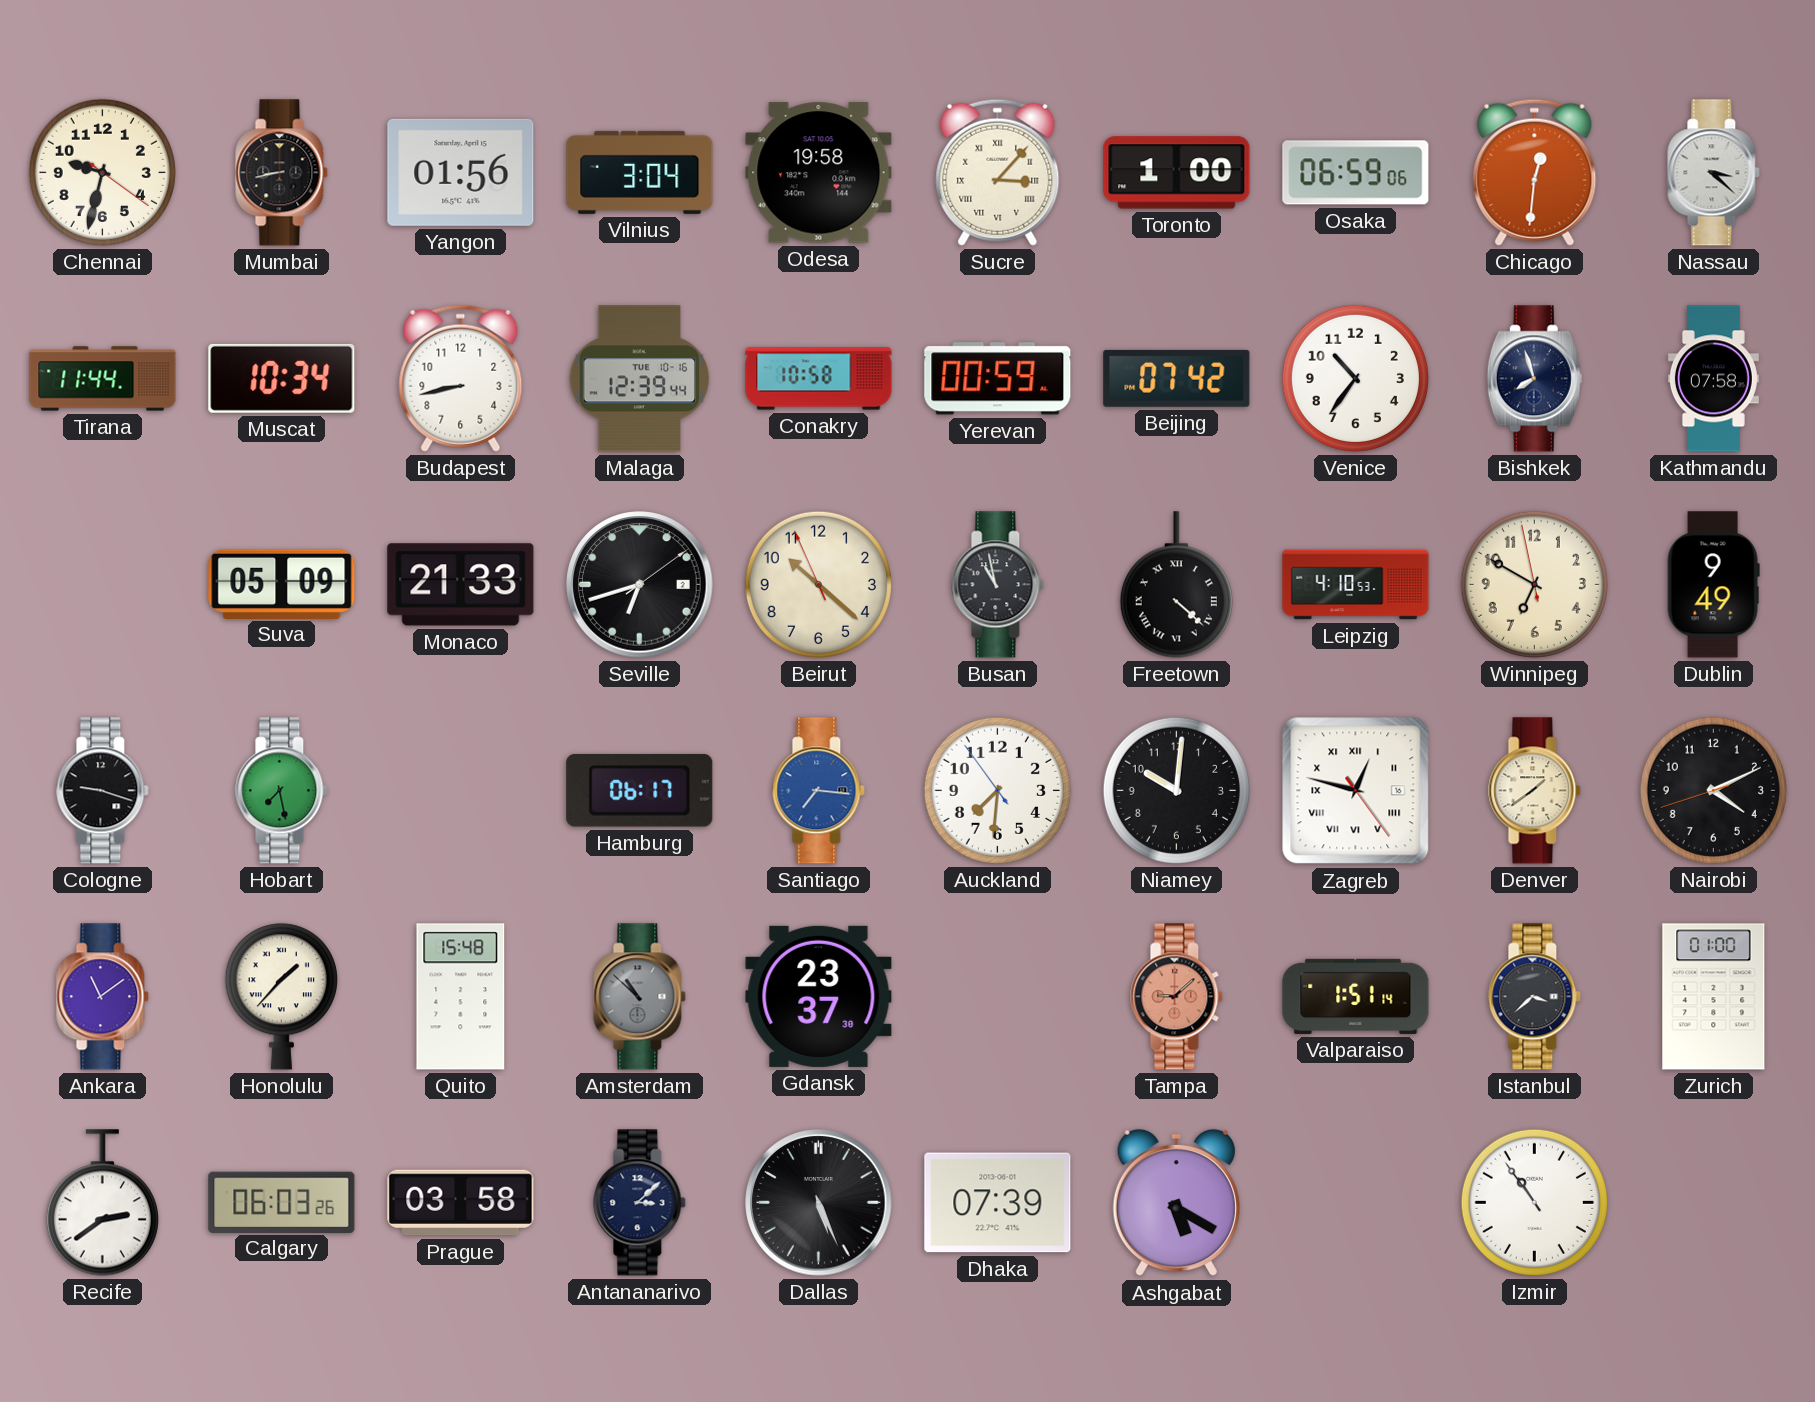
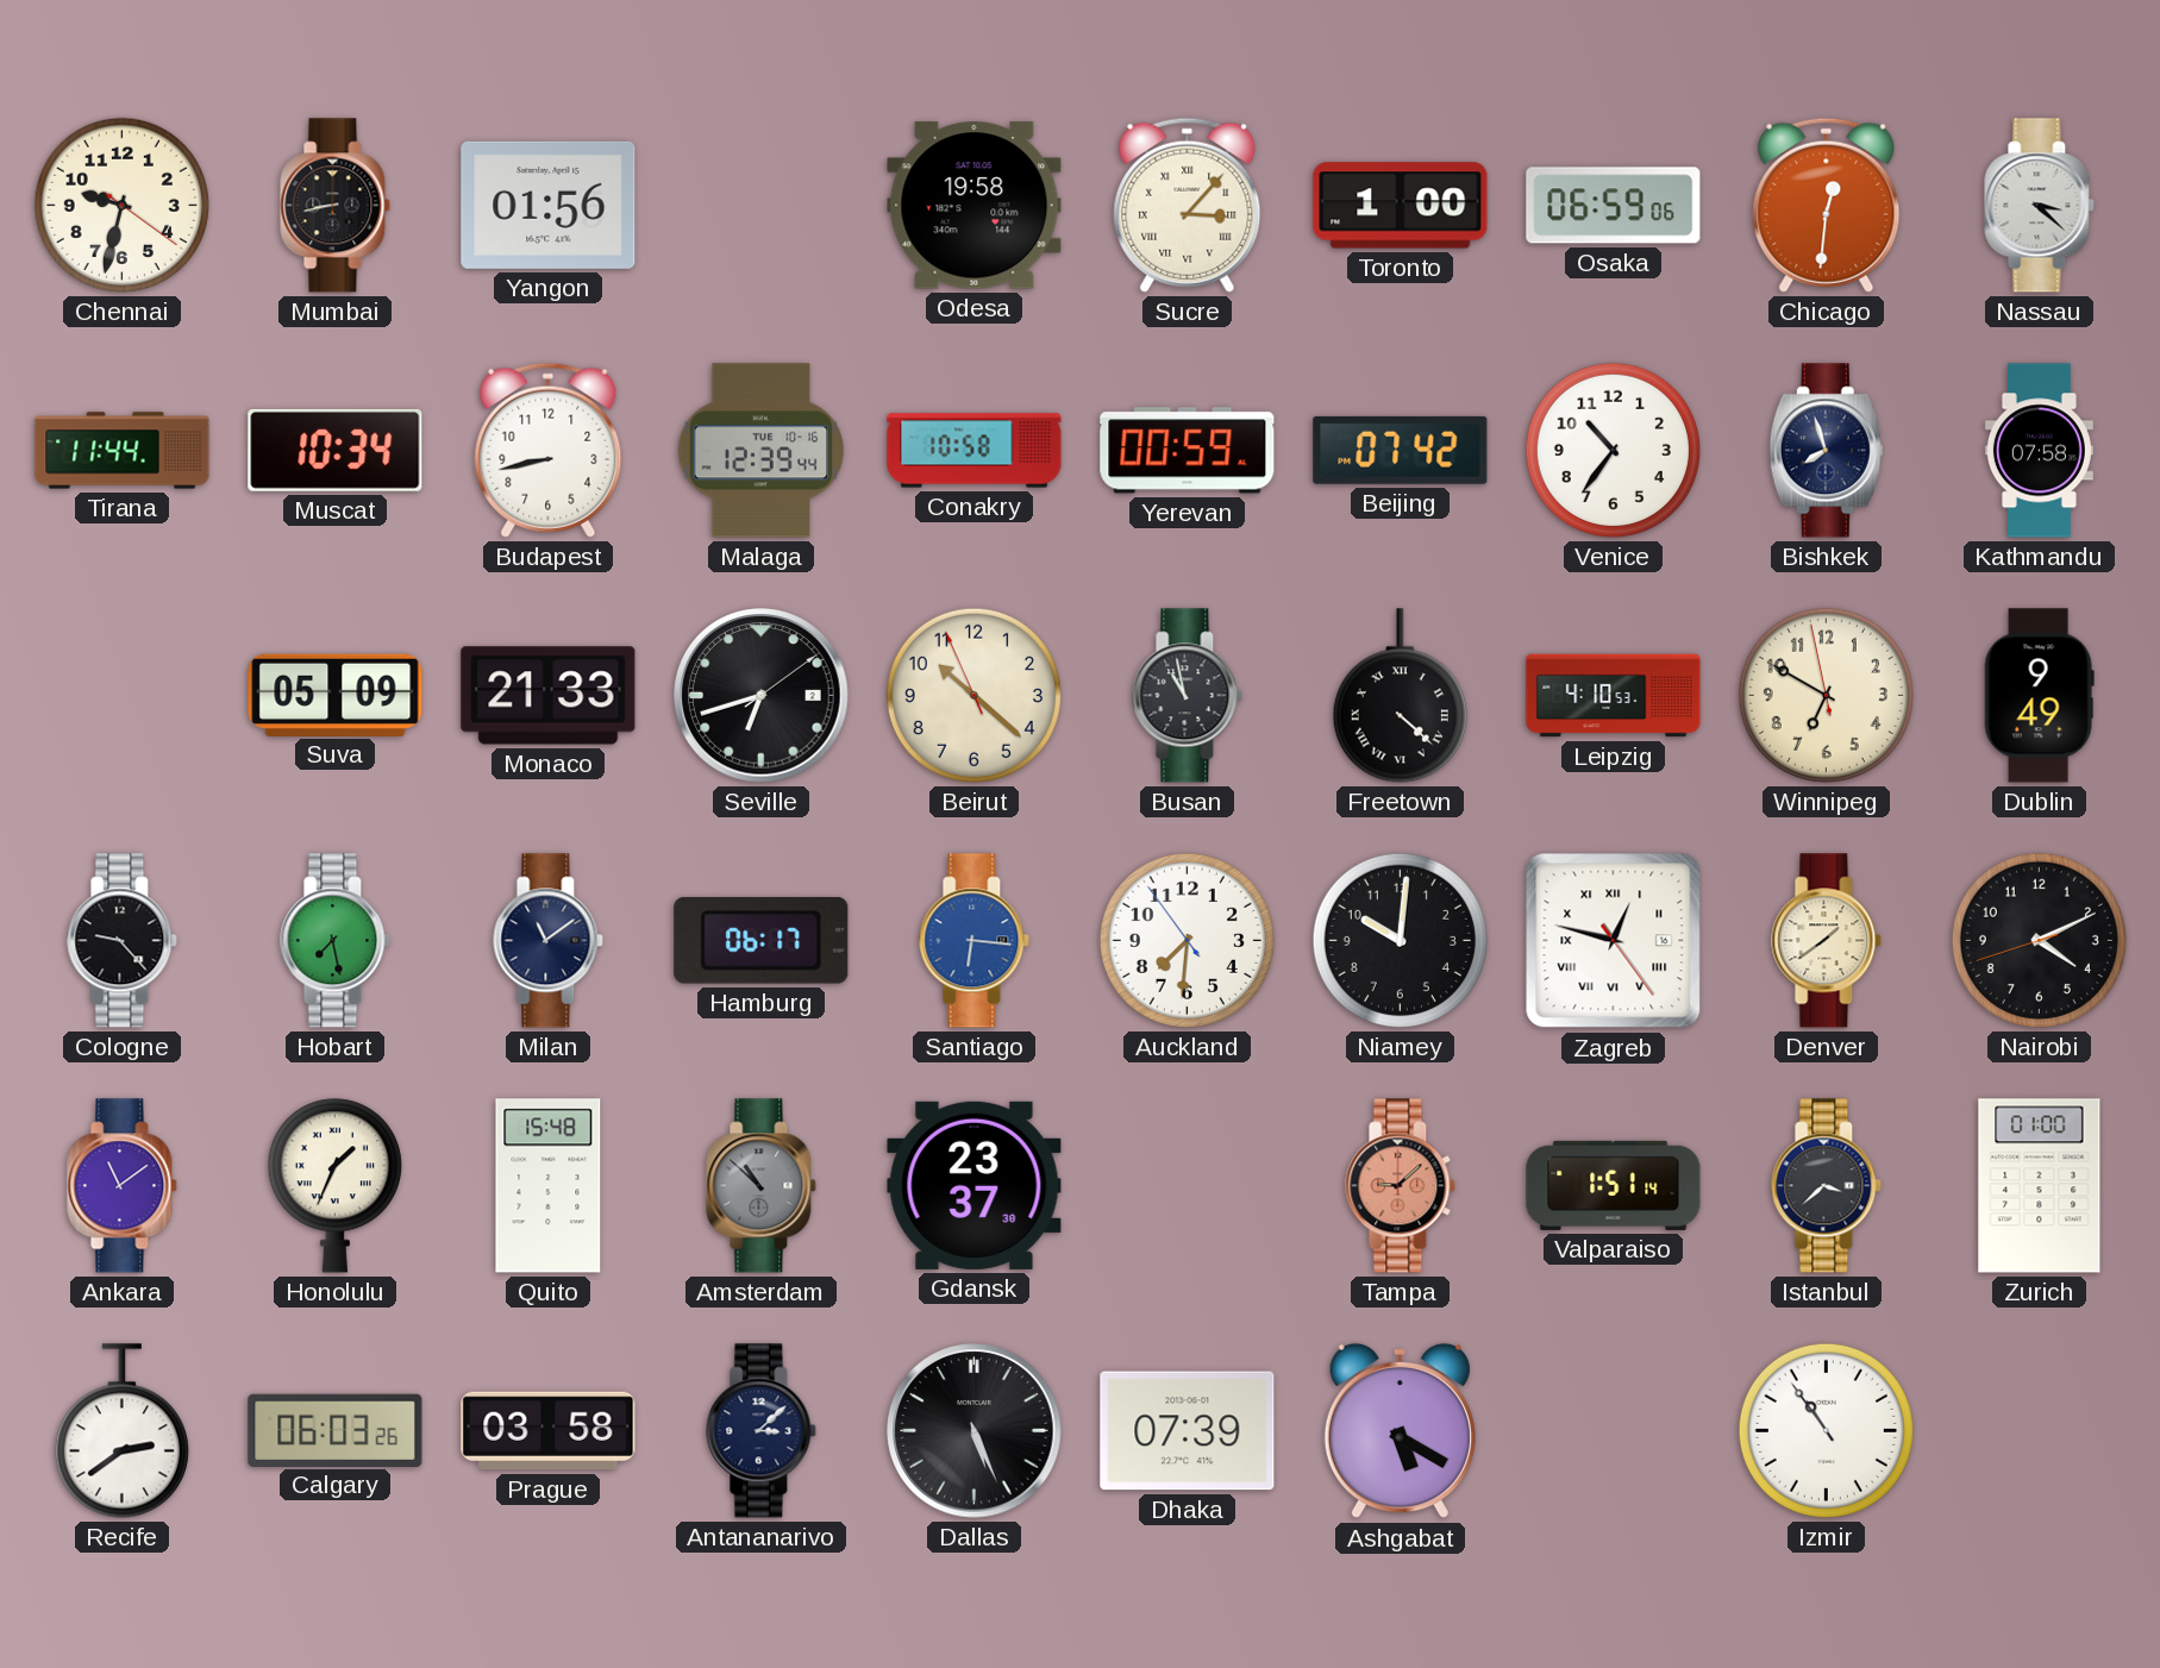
Vilnius: 3:04 -> none
Cologne: 9:18 -> 9:23
Milan: none -> 11:09
Santiago: 7:16 -> 6:16
Honolulu: 1:37 -> 1:34
